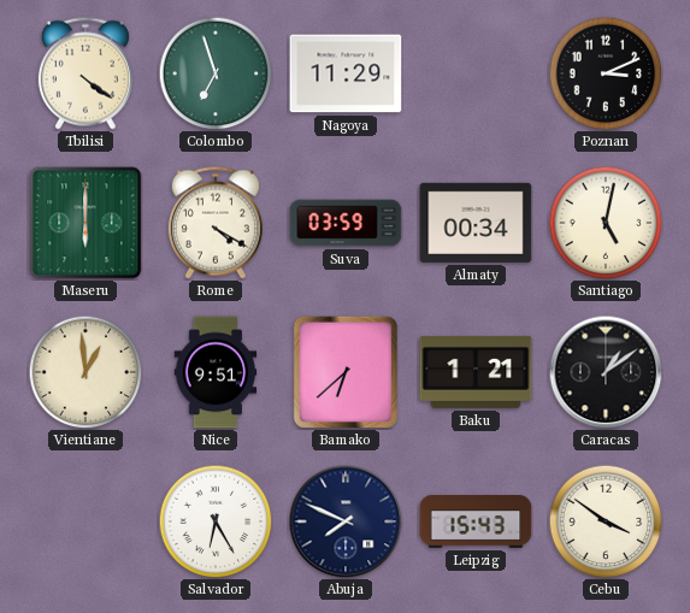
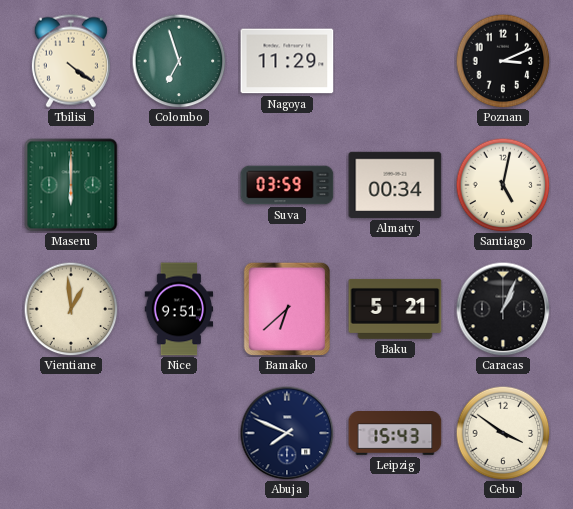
Rome: 4:20 -> none
Baku: 1:21 -> 5:21
Caracas: 1:09 -> 1:04
Salvador: 6:25 -> none
